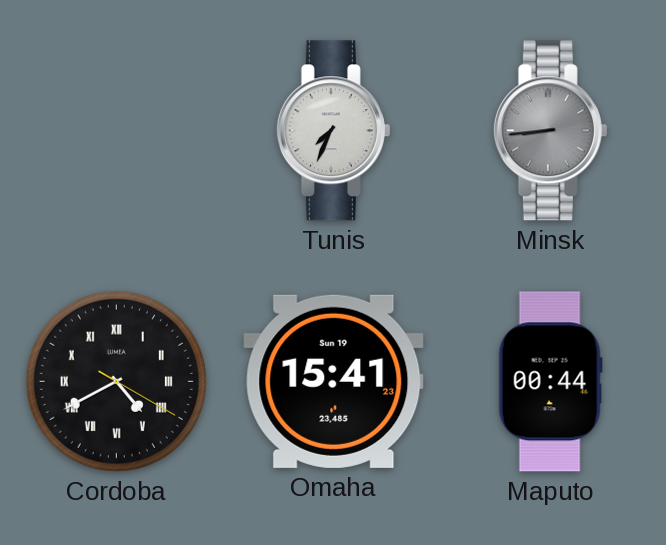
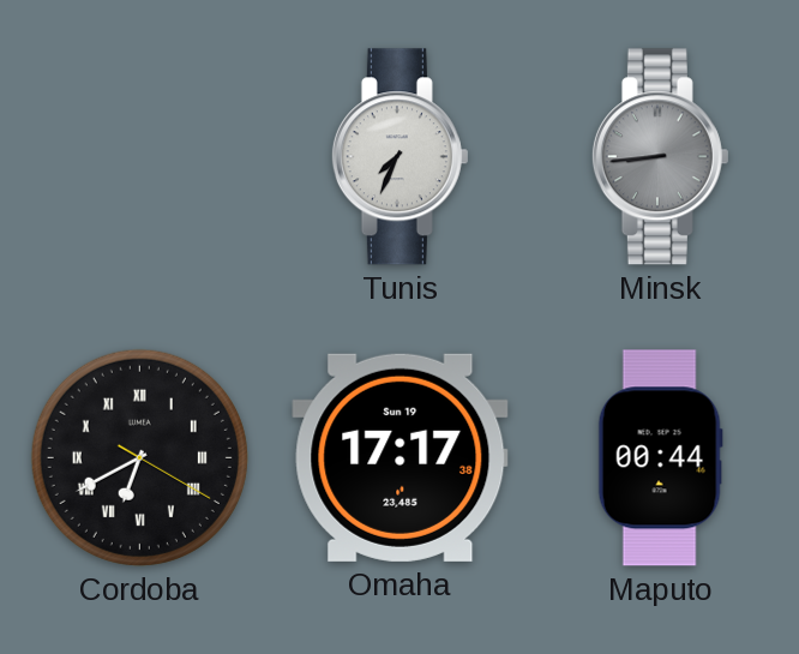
Cordoba: 4:40 -> 6:40
Omaha: 15:41 -> 17:17
